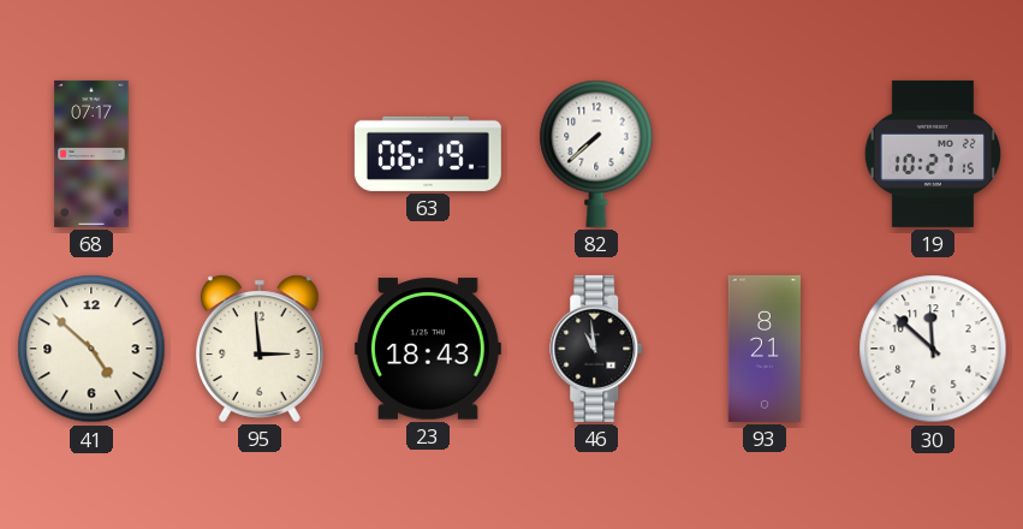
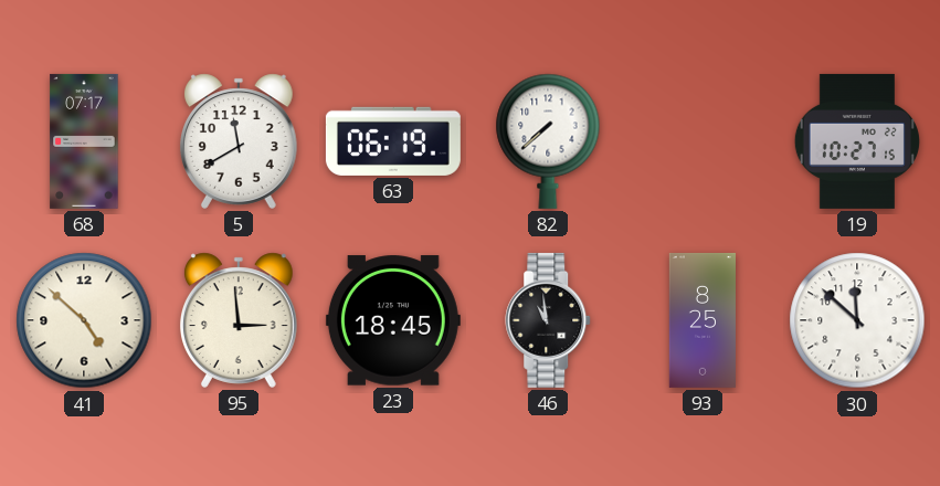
5: none -> 11:40
23: 18:43 -> 18:45
93: 8:21 -> 8:25
